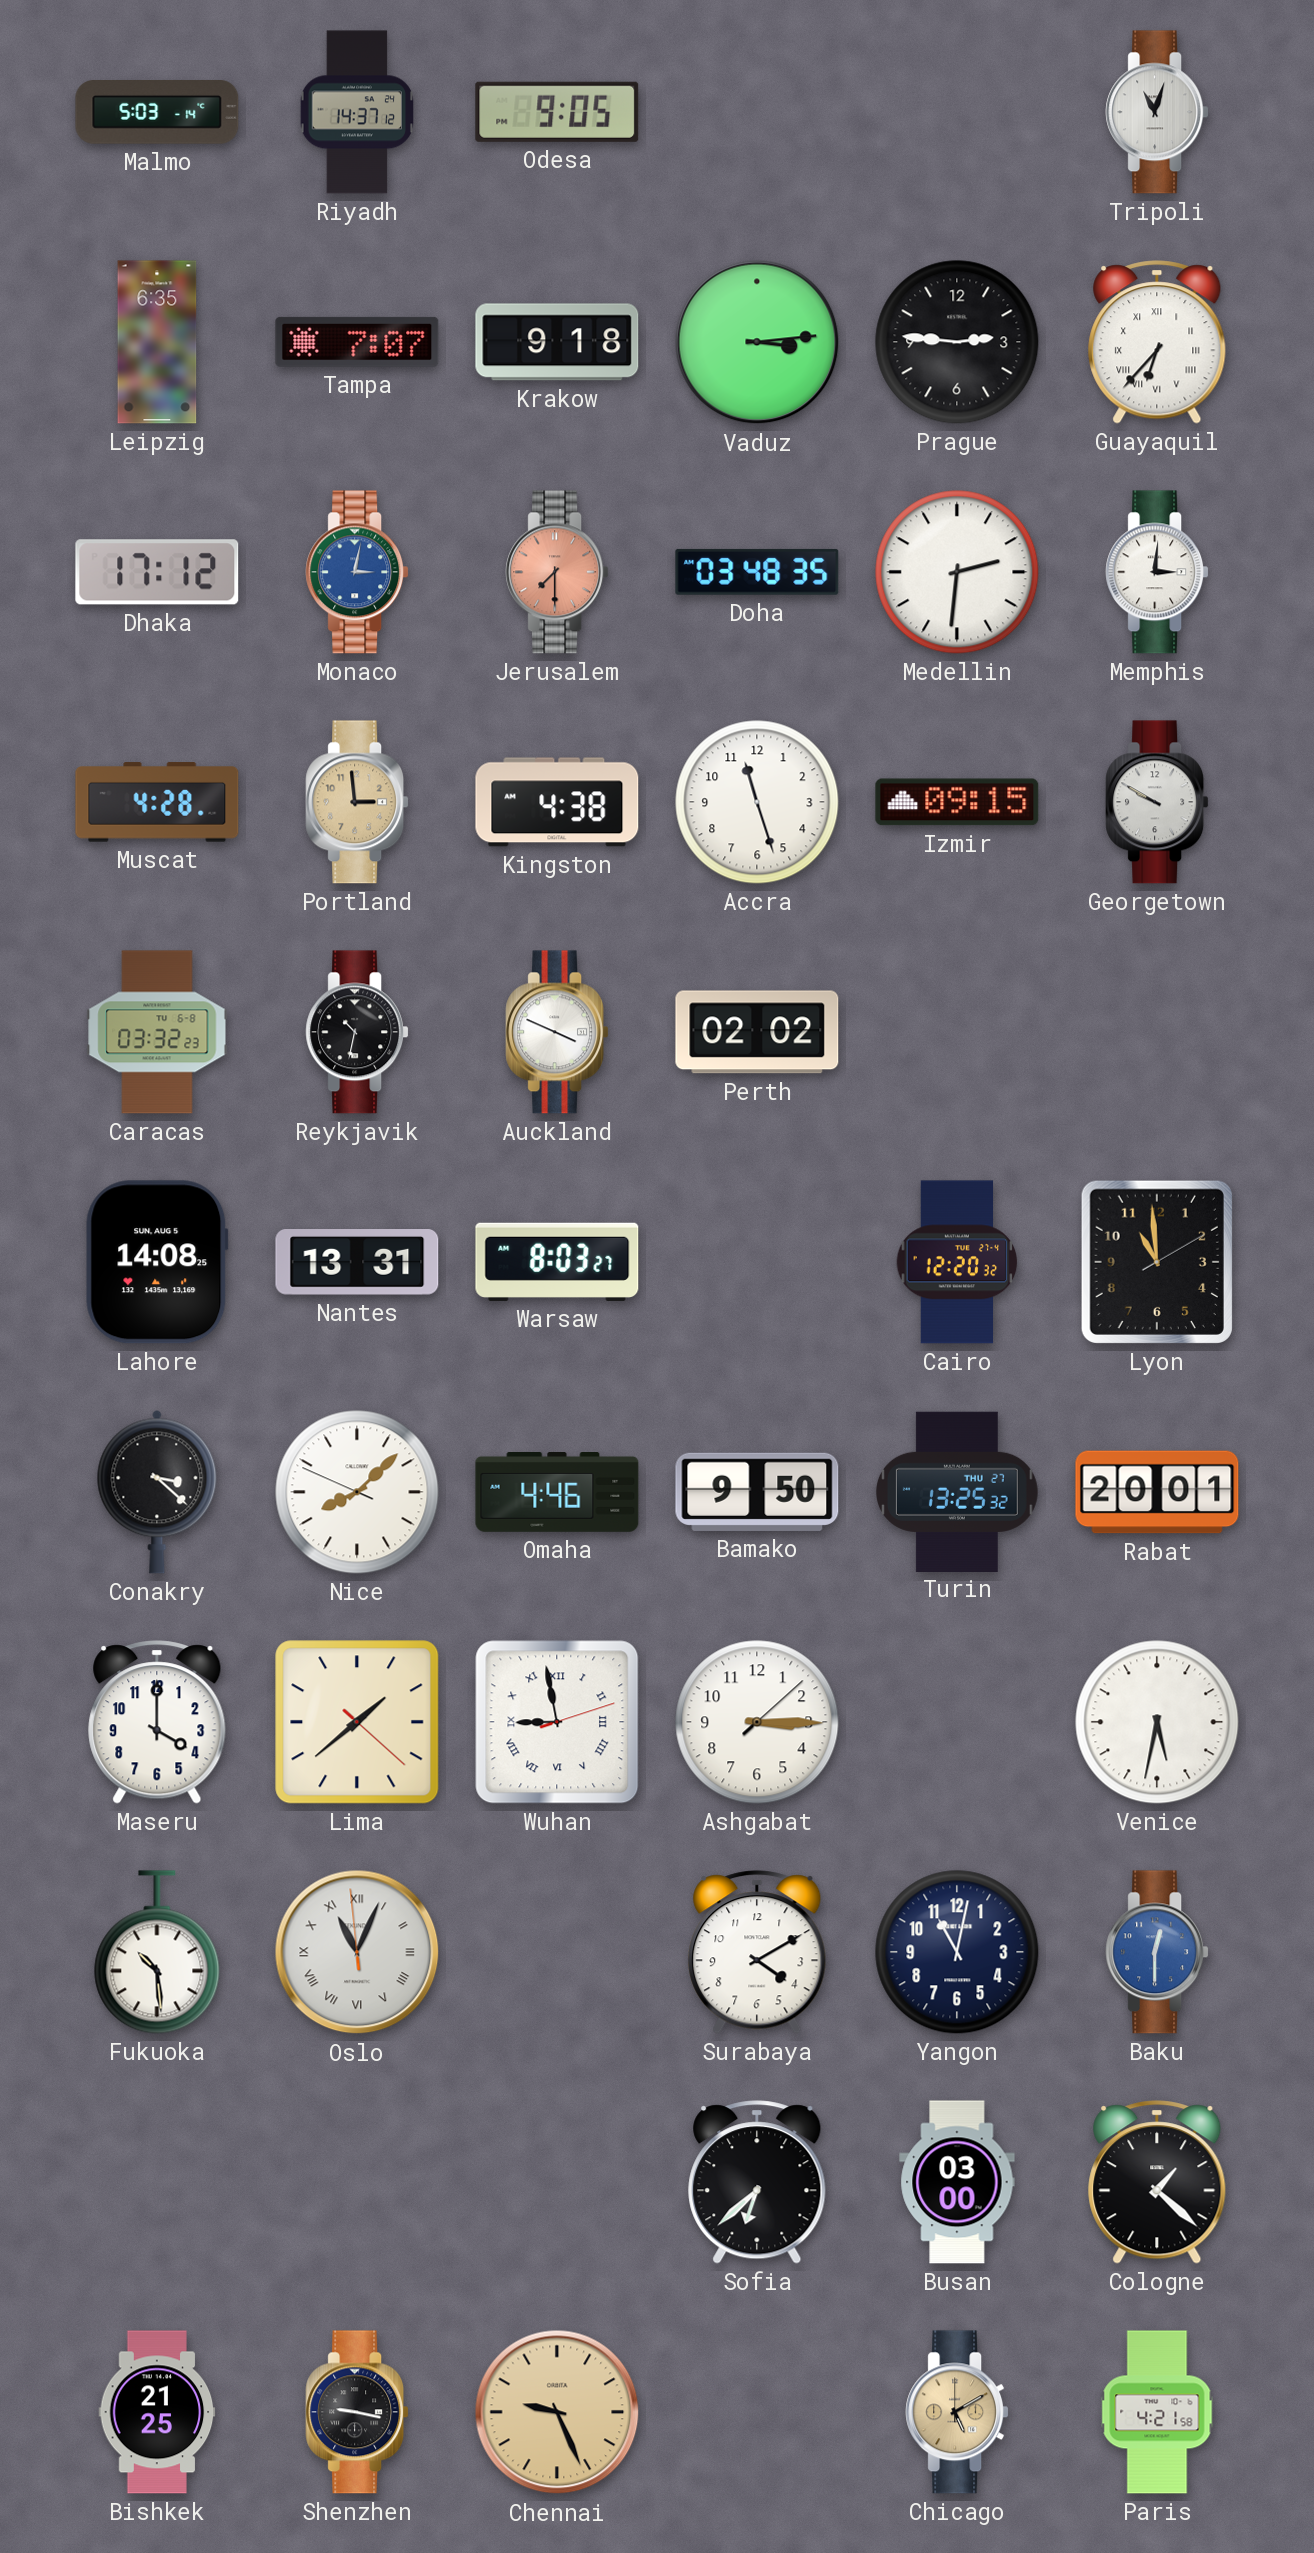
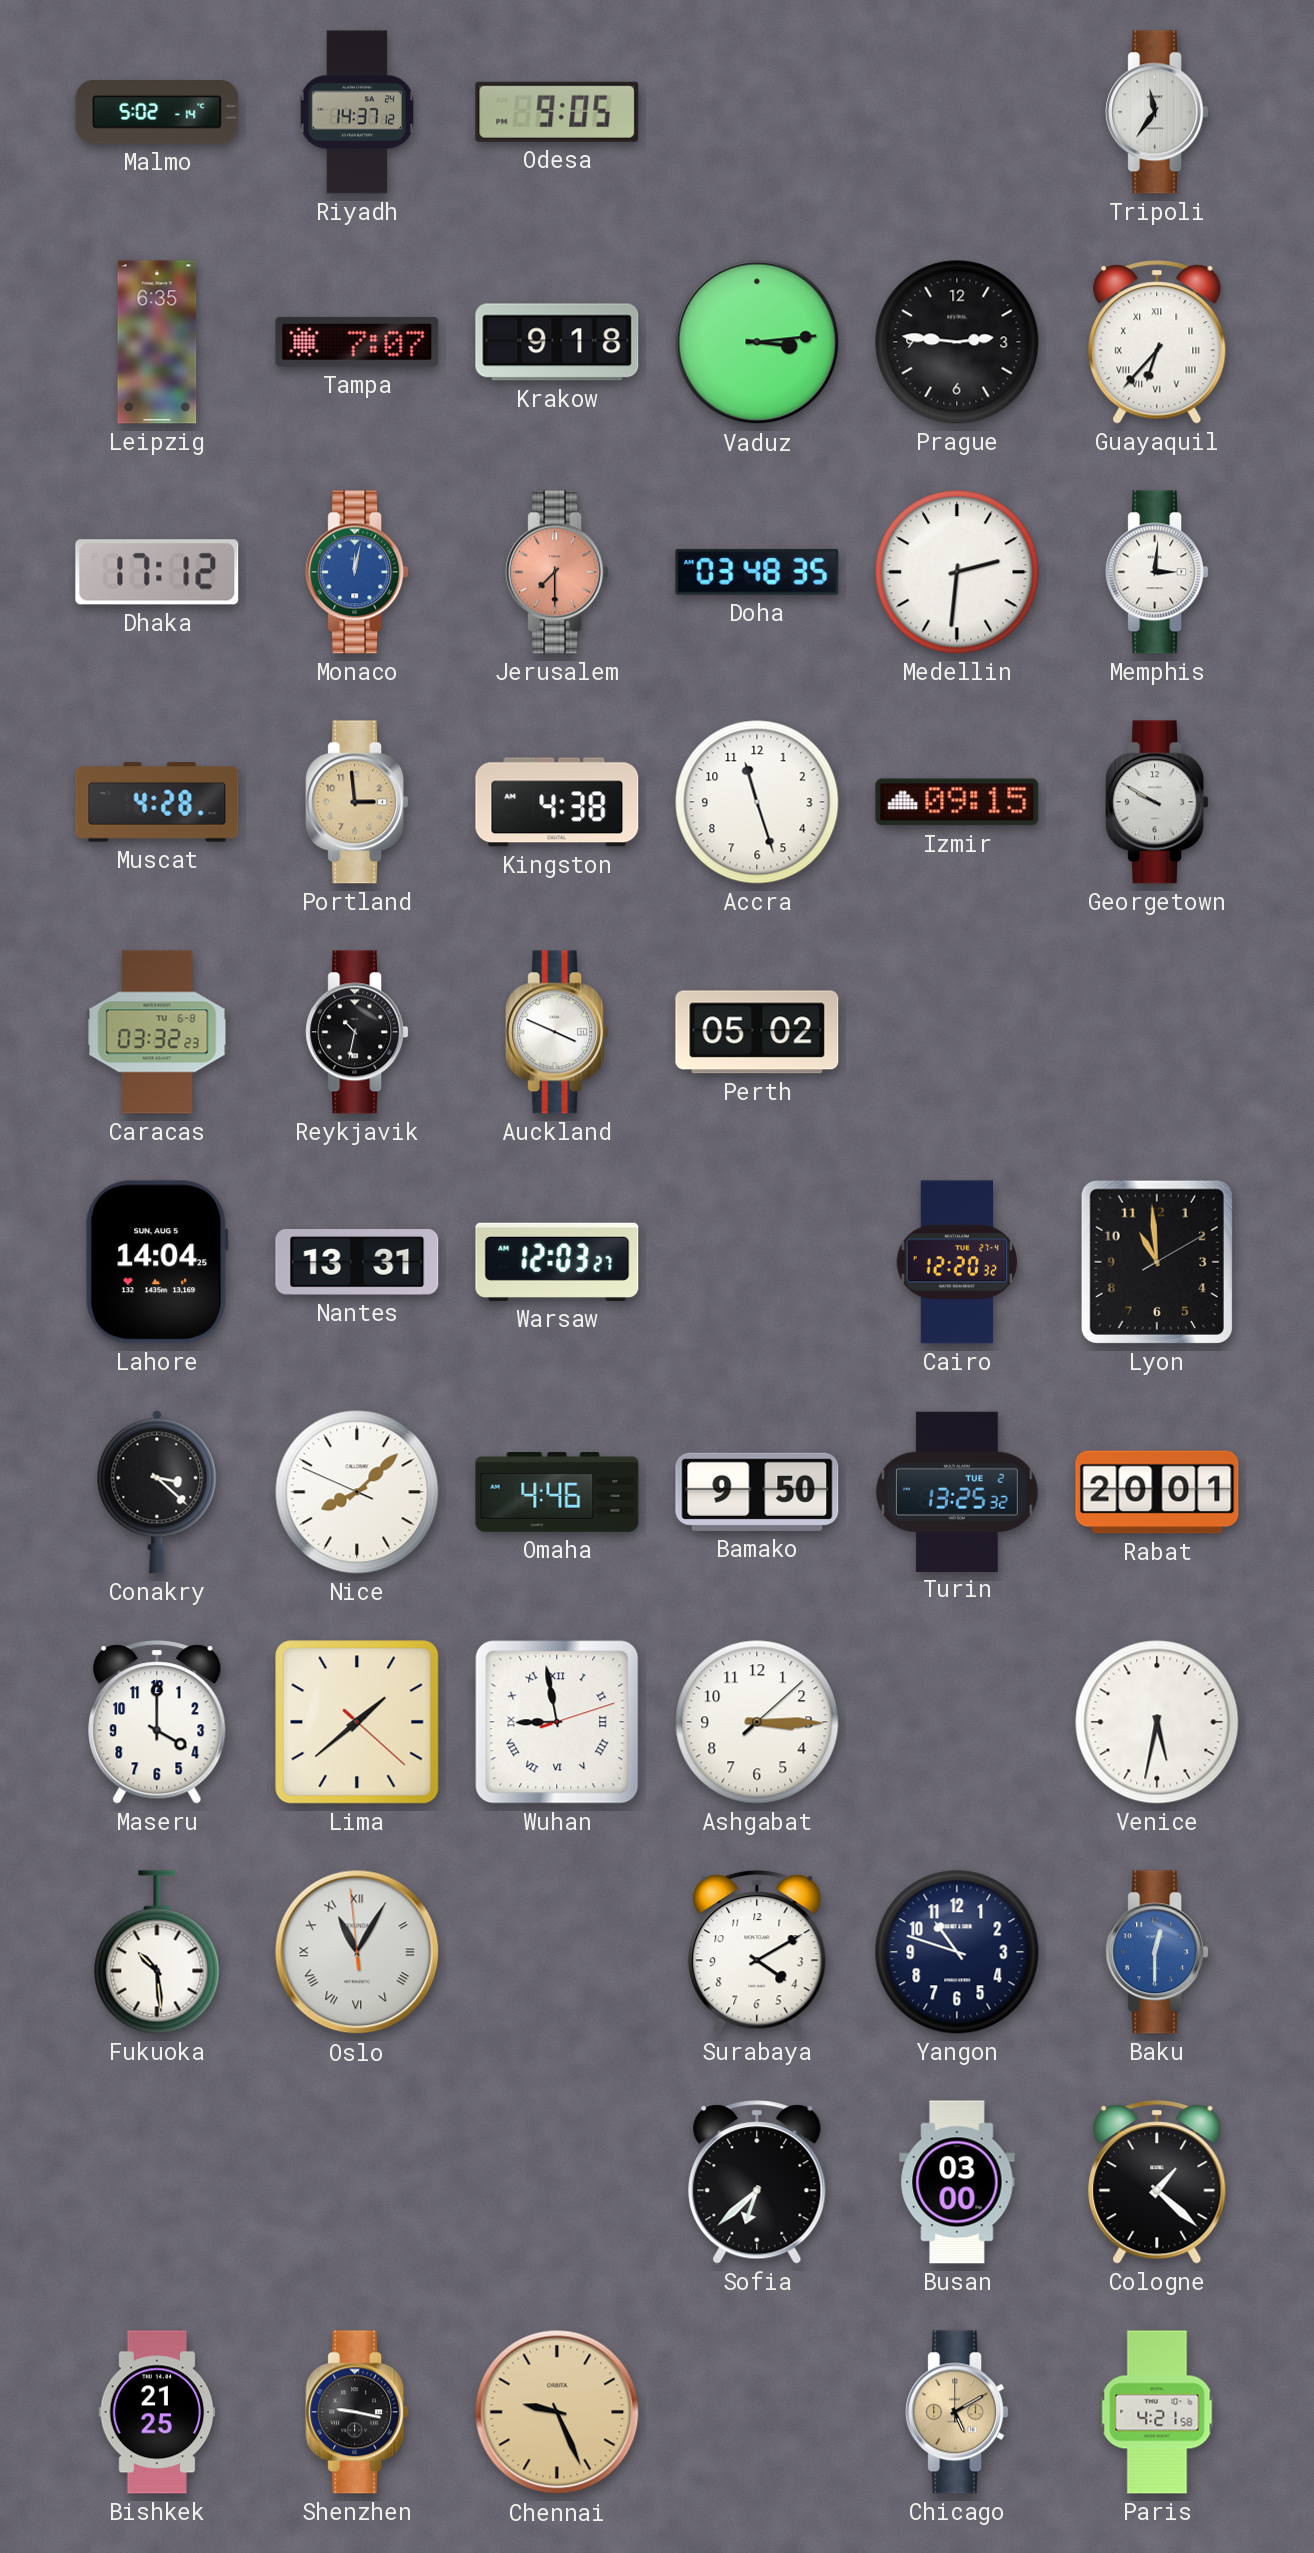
Malmo: 5:03 -> 5:02
Tripoli: 11:03 -> 11:36
Monaco: 3:02 -> 12:02
Perth: 02:02 -> 05:02
Lahore: 14:08 -> 14:04
Warsaw: 8:03 -> 12:03
Turin date: THU 27 -> TUE 2
Oslo: 11:03 -> 11:04
Yangon: 11:02 -> 10:48
